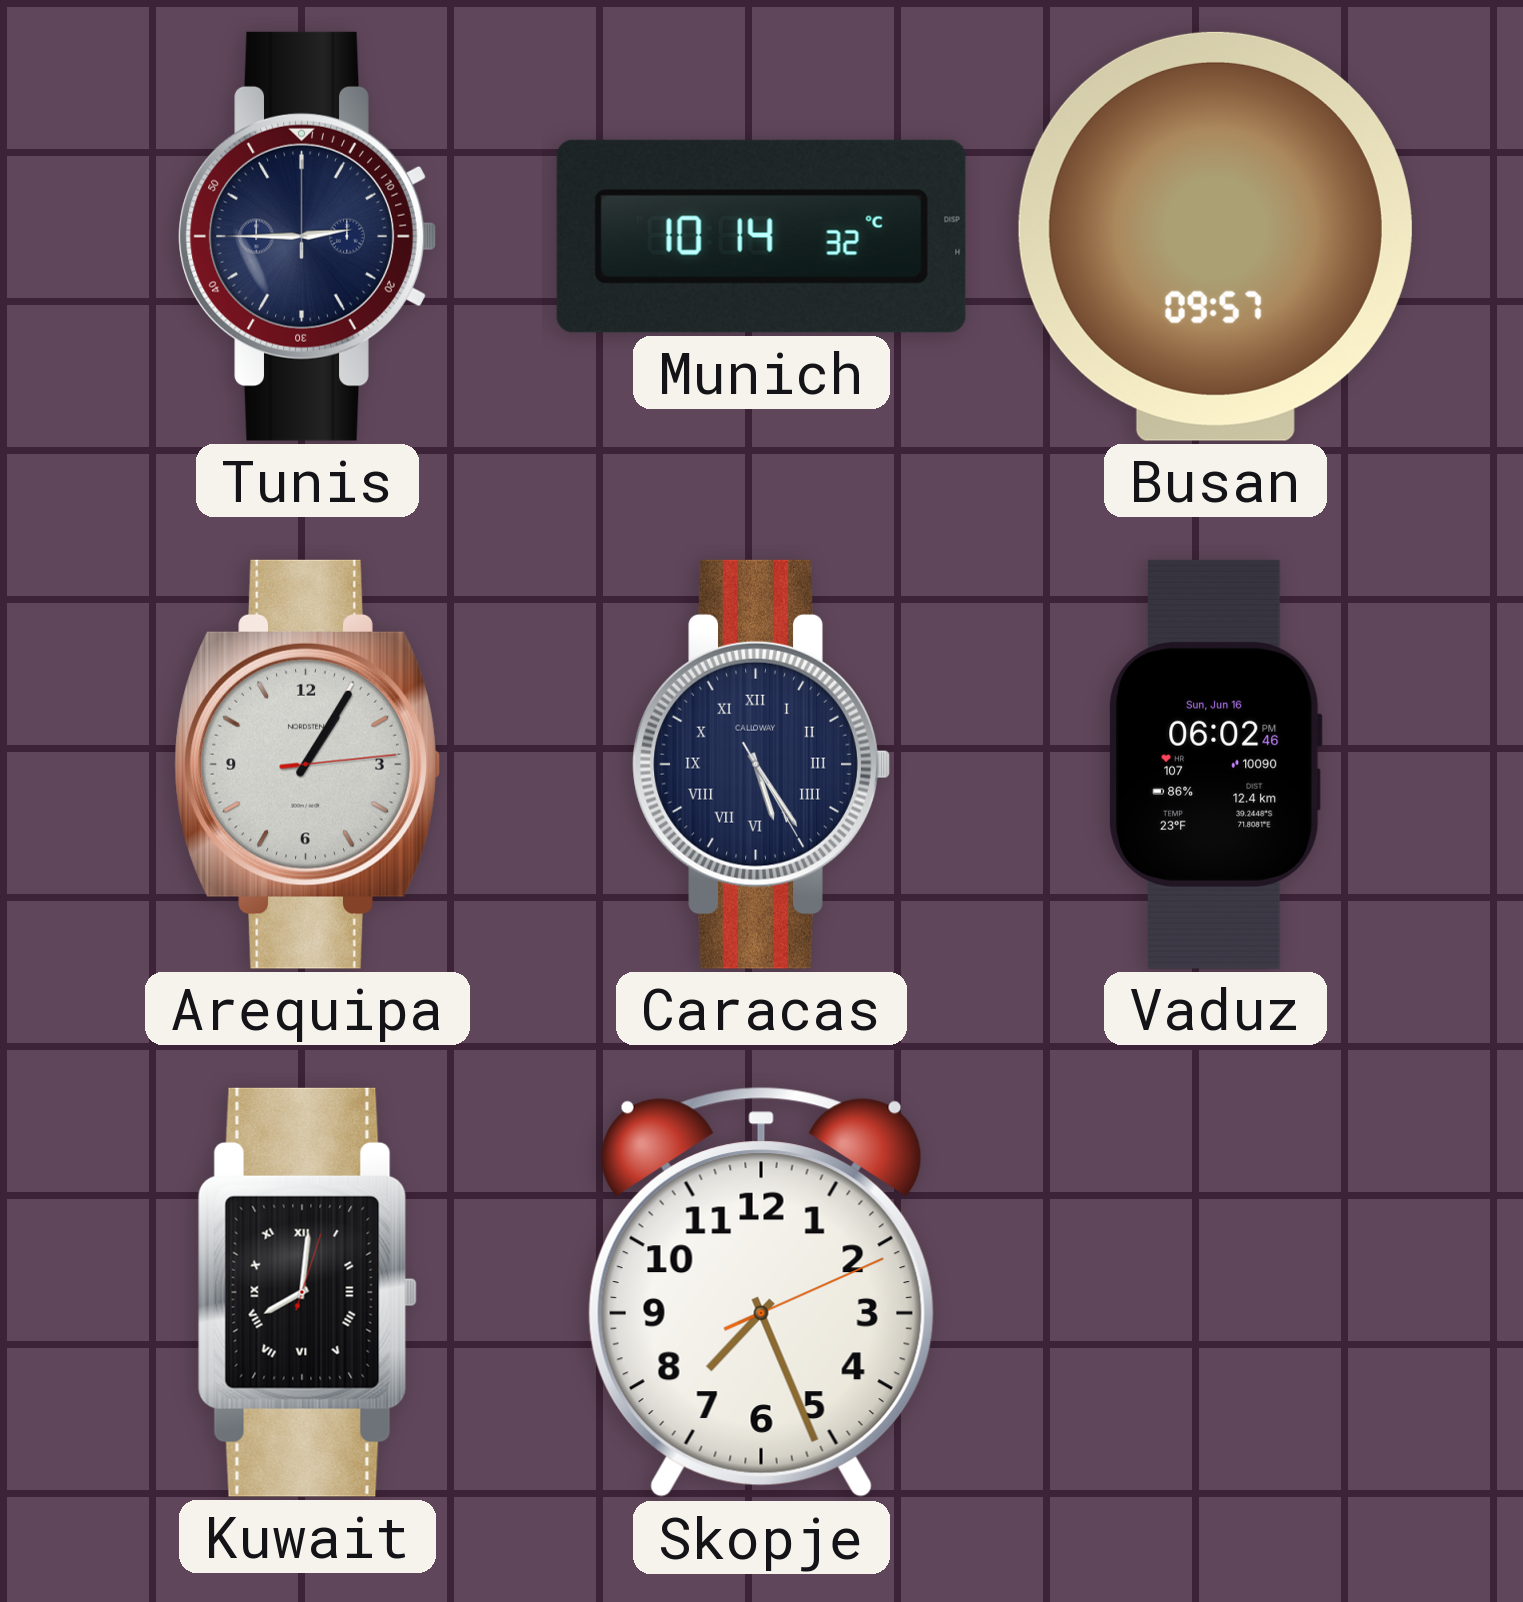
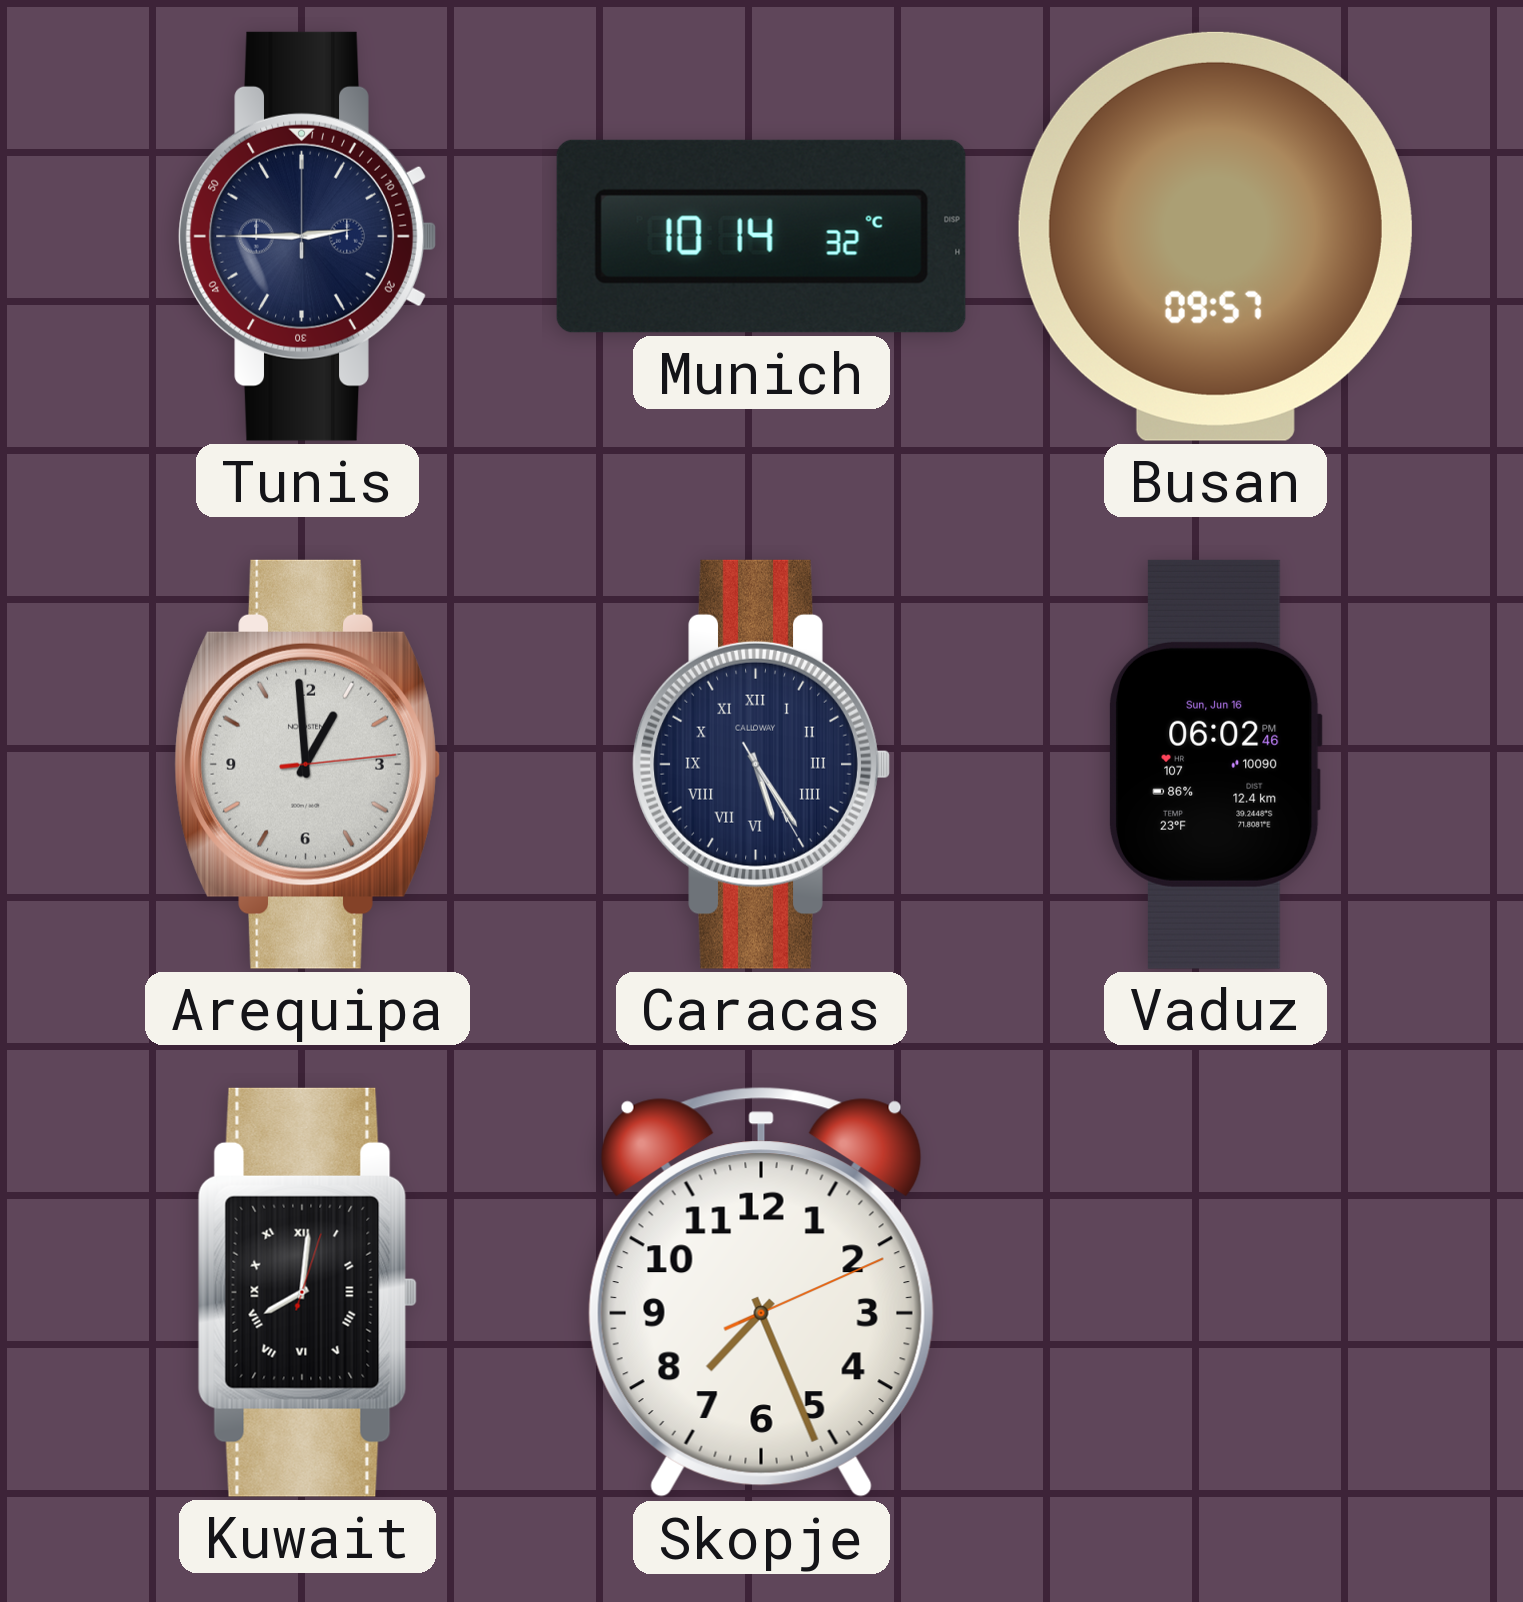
Arequipa: 1:05 -> 12:59
